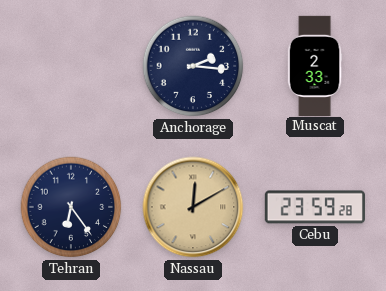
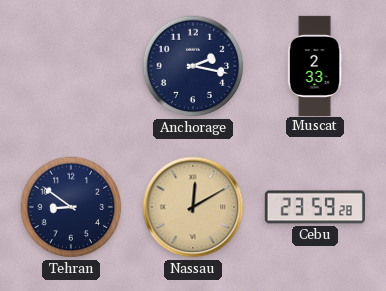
Anchorage: 2:16 -> 2:17
Tehran: 6:24 -> 8:51
